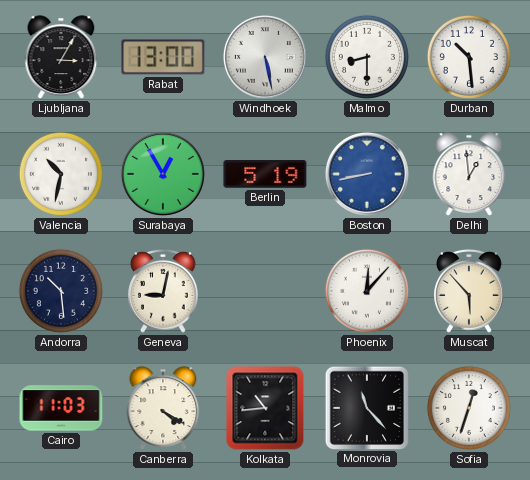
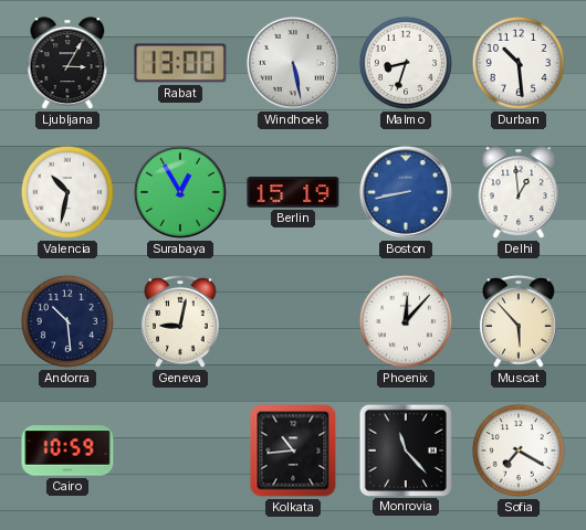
Malmo: 8:30 -> 8:33
Berlin: 5:19 -> 15:19
Cairo: 11:03 -> 10:59
Canberra: 4:20 -> none
Sofia: 12:33 -> 7:20
